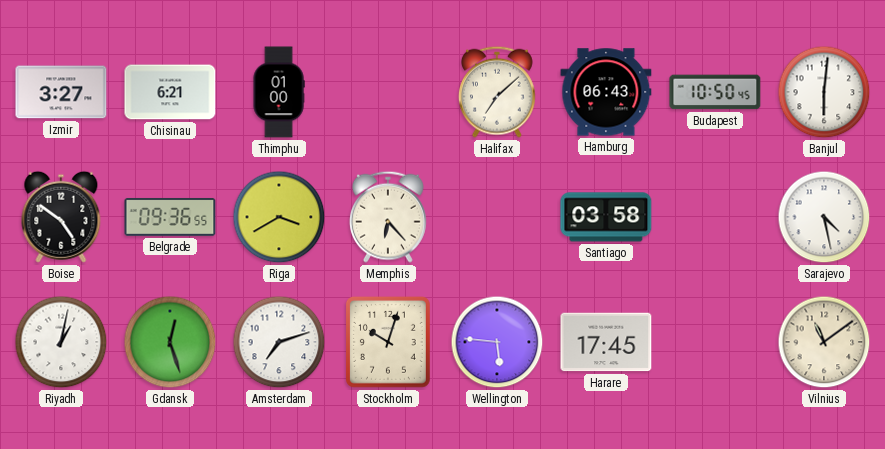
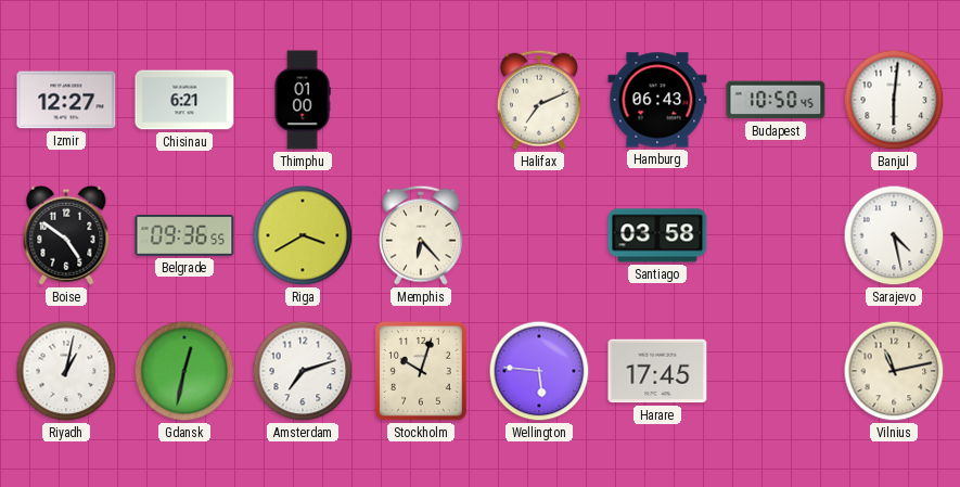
Izmir: 3:27 -> 12:27
Halifax: 7:08 -> 7:11
Gdansk: 12:27 -> 12:32
Vilnius: 11:09 -> 11:13
